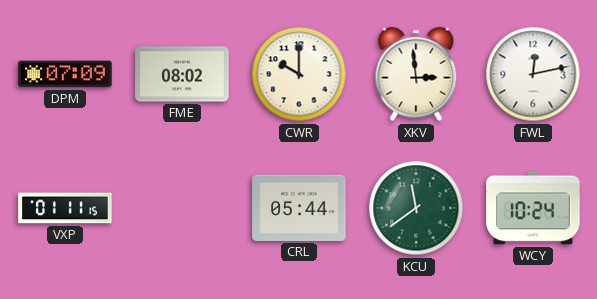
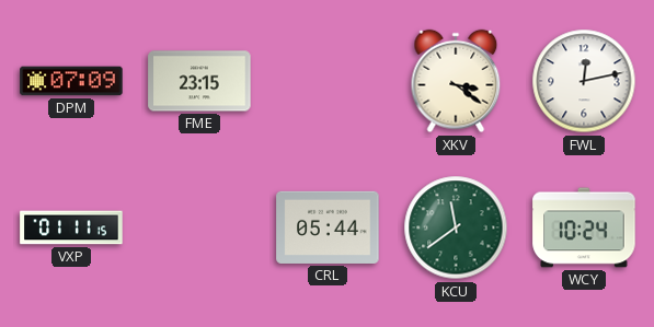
FME: 08:02 -> 23:15
CWR: 10:00 -> none
XKV: 2:59 -> 3:21
